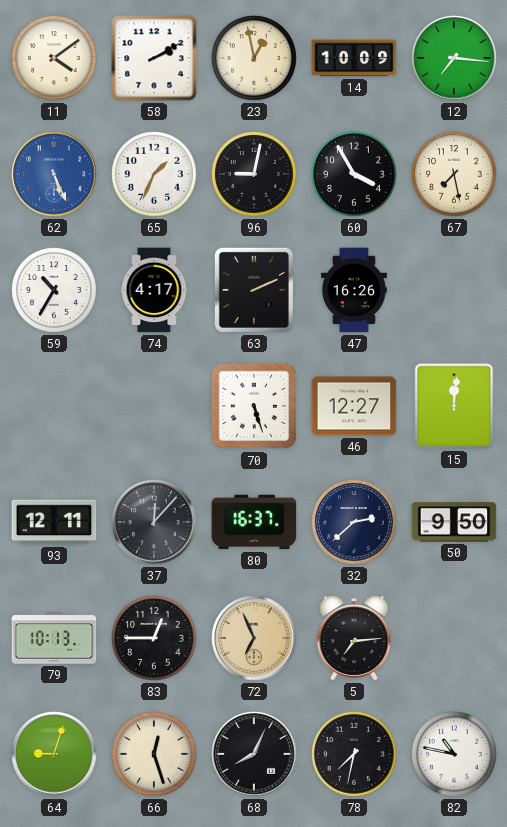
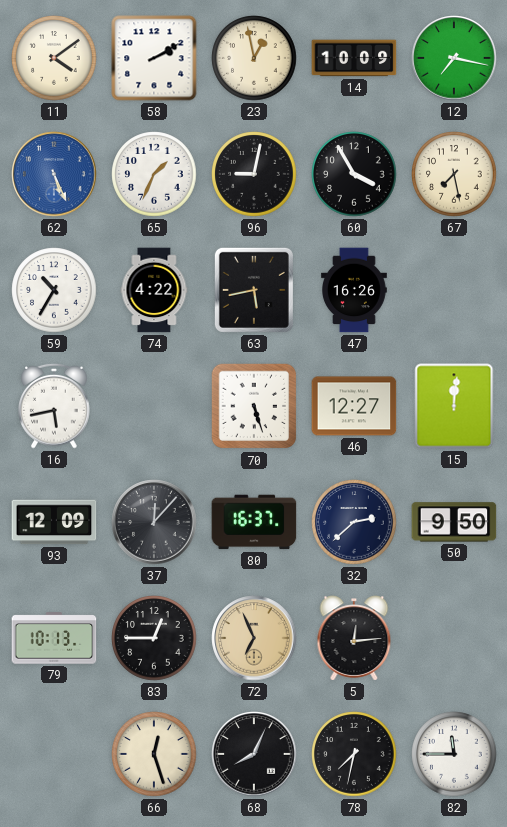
12: 7:16 -> 7:17
74: 4:17 -> 4:22
63: 2:11 -> 5:43
16: none -> 5:43
93: 12:11 -> 12:09
5: 7:14 -> 12:14
64: 9:03 -> none
82: 10:47 -> 11:45
